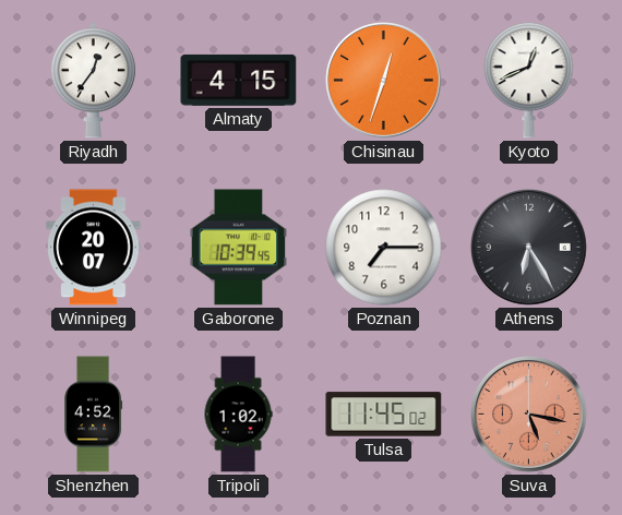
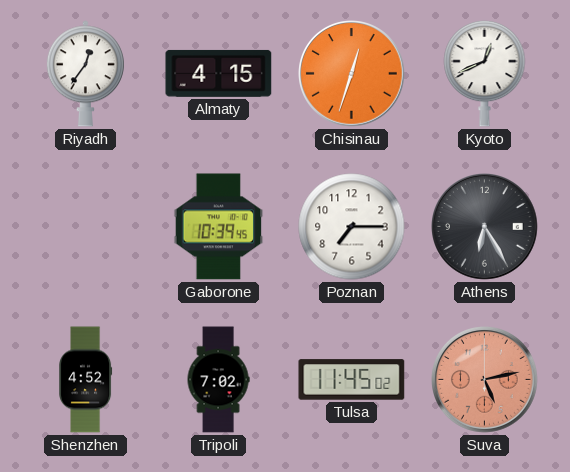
Winnipeg: 20:07 -> none
Tripoli: 1:02 -> 7:02
Suva: 5:17 -> 5:13
